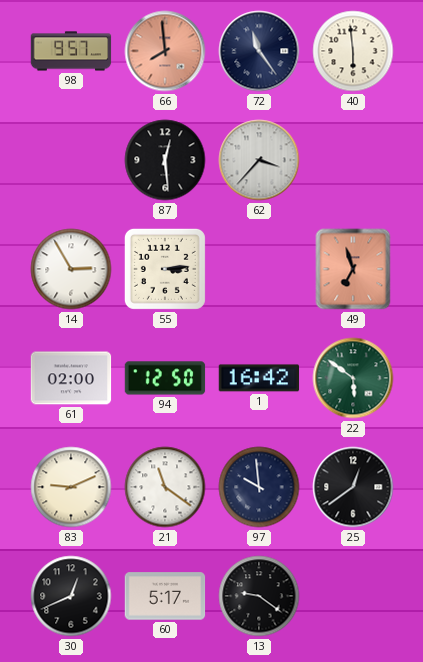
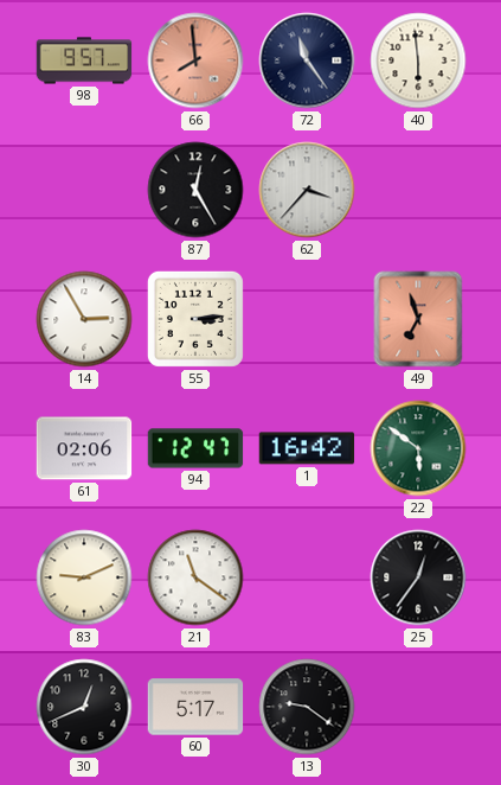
87: 12:29 -> 12:25
61: 02:00 -> 02:06
94: 12:50 -> 12:47
97: 9:59 -> none
25: 12:39 -> 12:36
